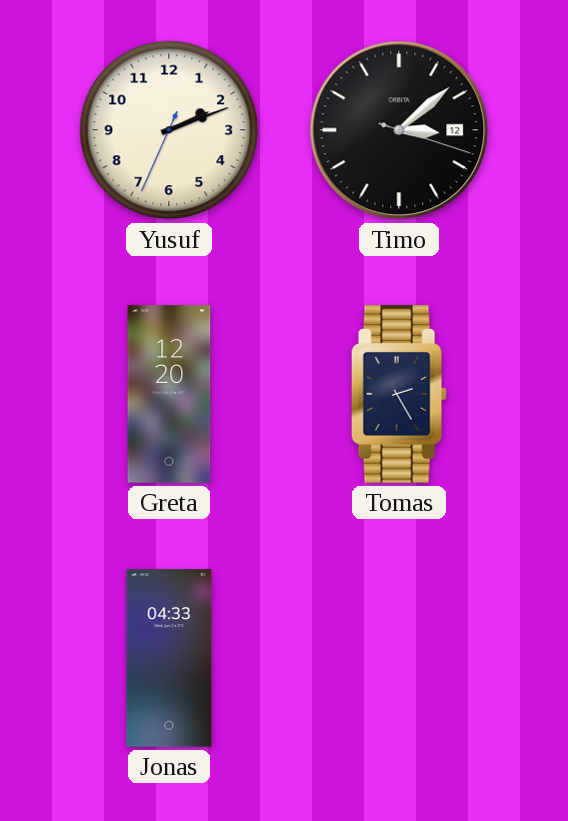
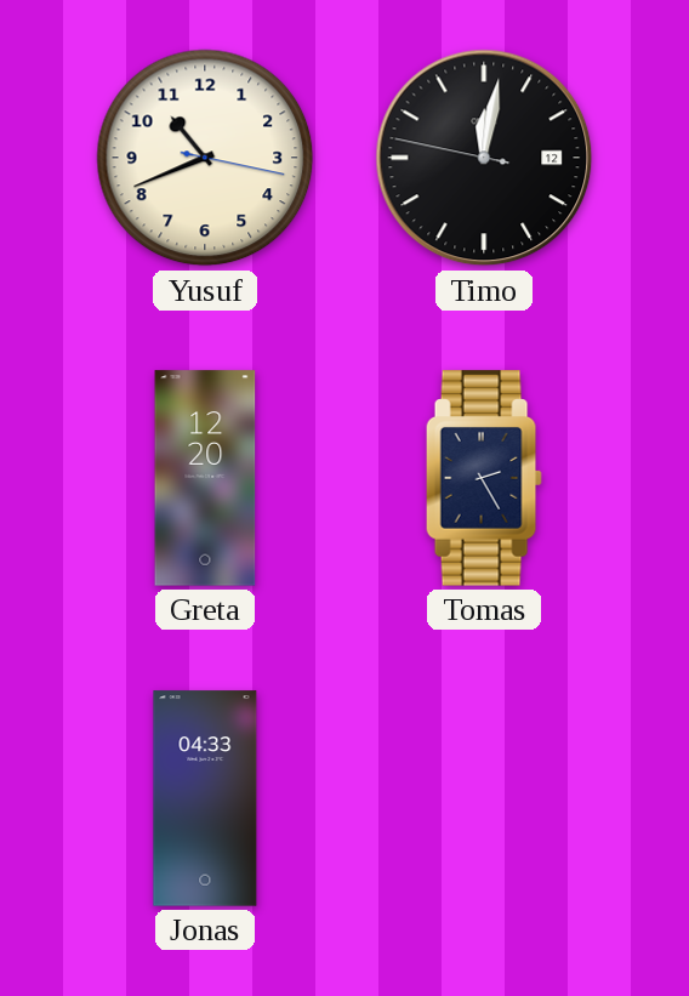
Yusuf: 2:11 -> 10:41
Timo: 3:08 -> 12:01
